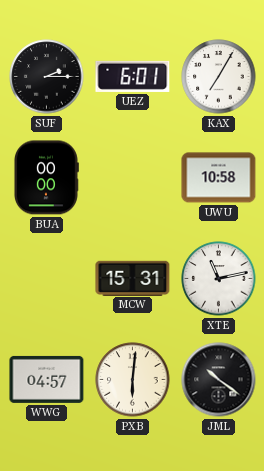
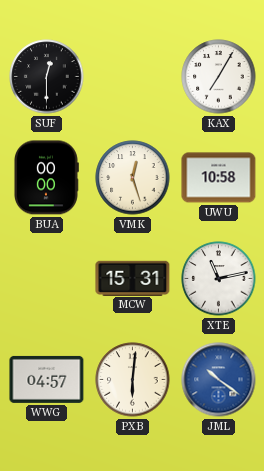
SUF: 2:15 -> 12:30
UEZ: 6:01 -> none
VMK: none -> 12:27
JML dial: black -> blue
